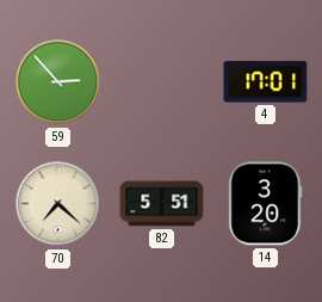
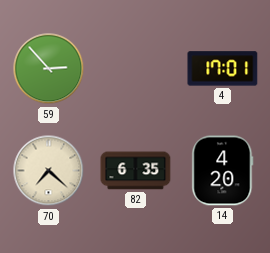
82: 5:51 -> 6:35
14: 3:20 -> 4:20
